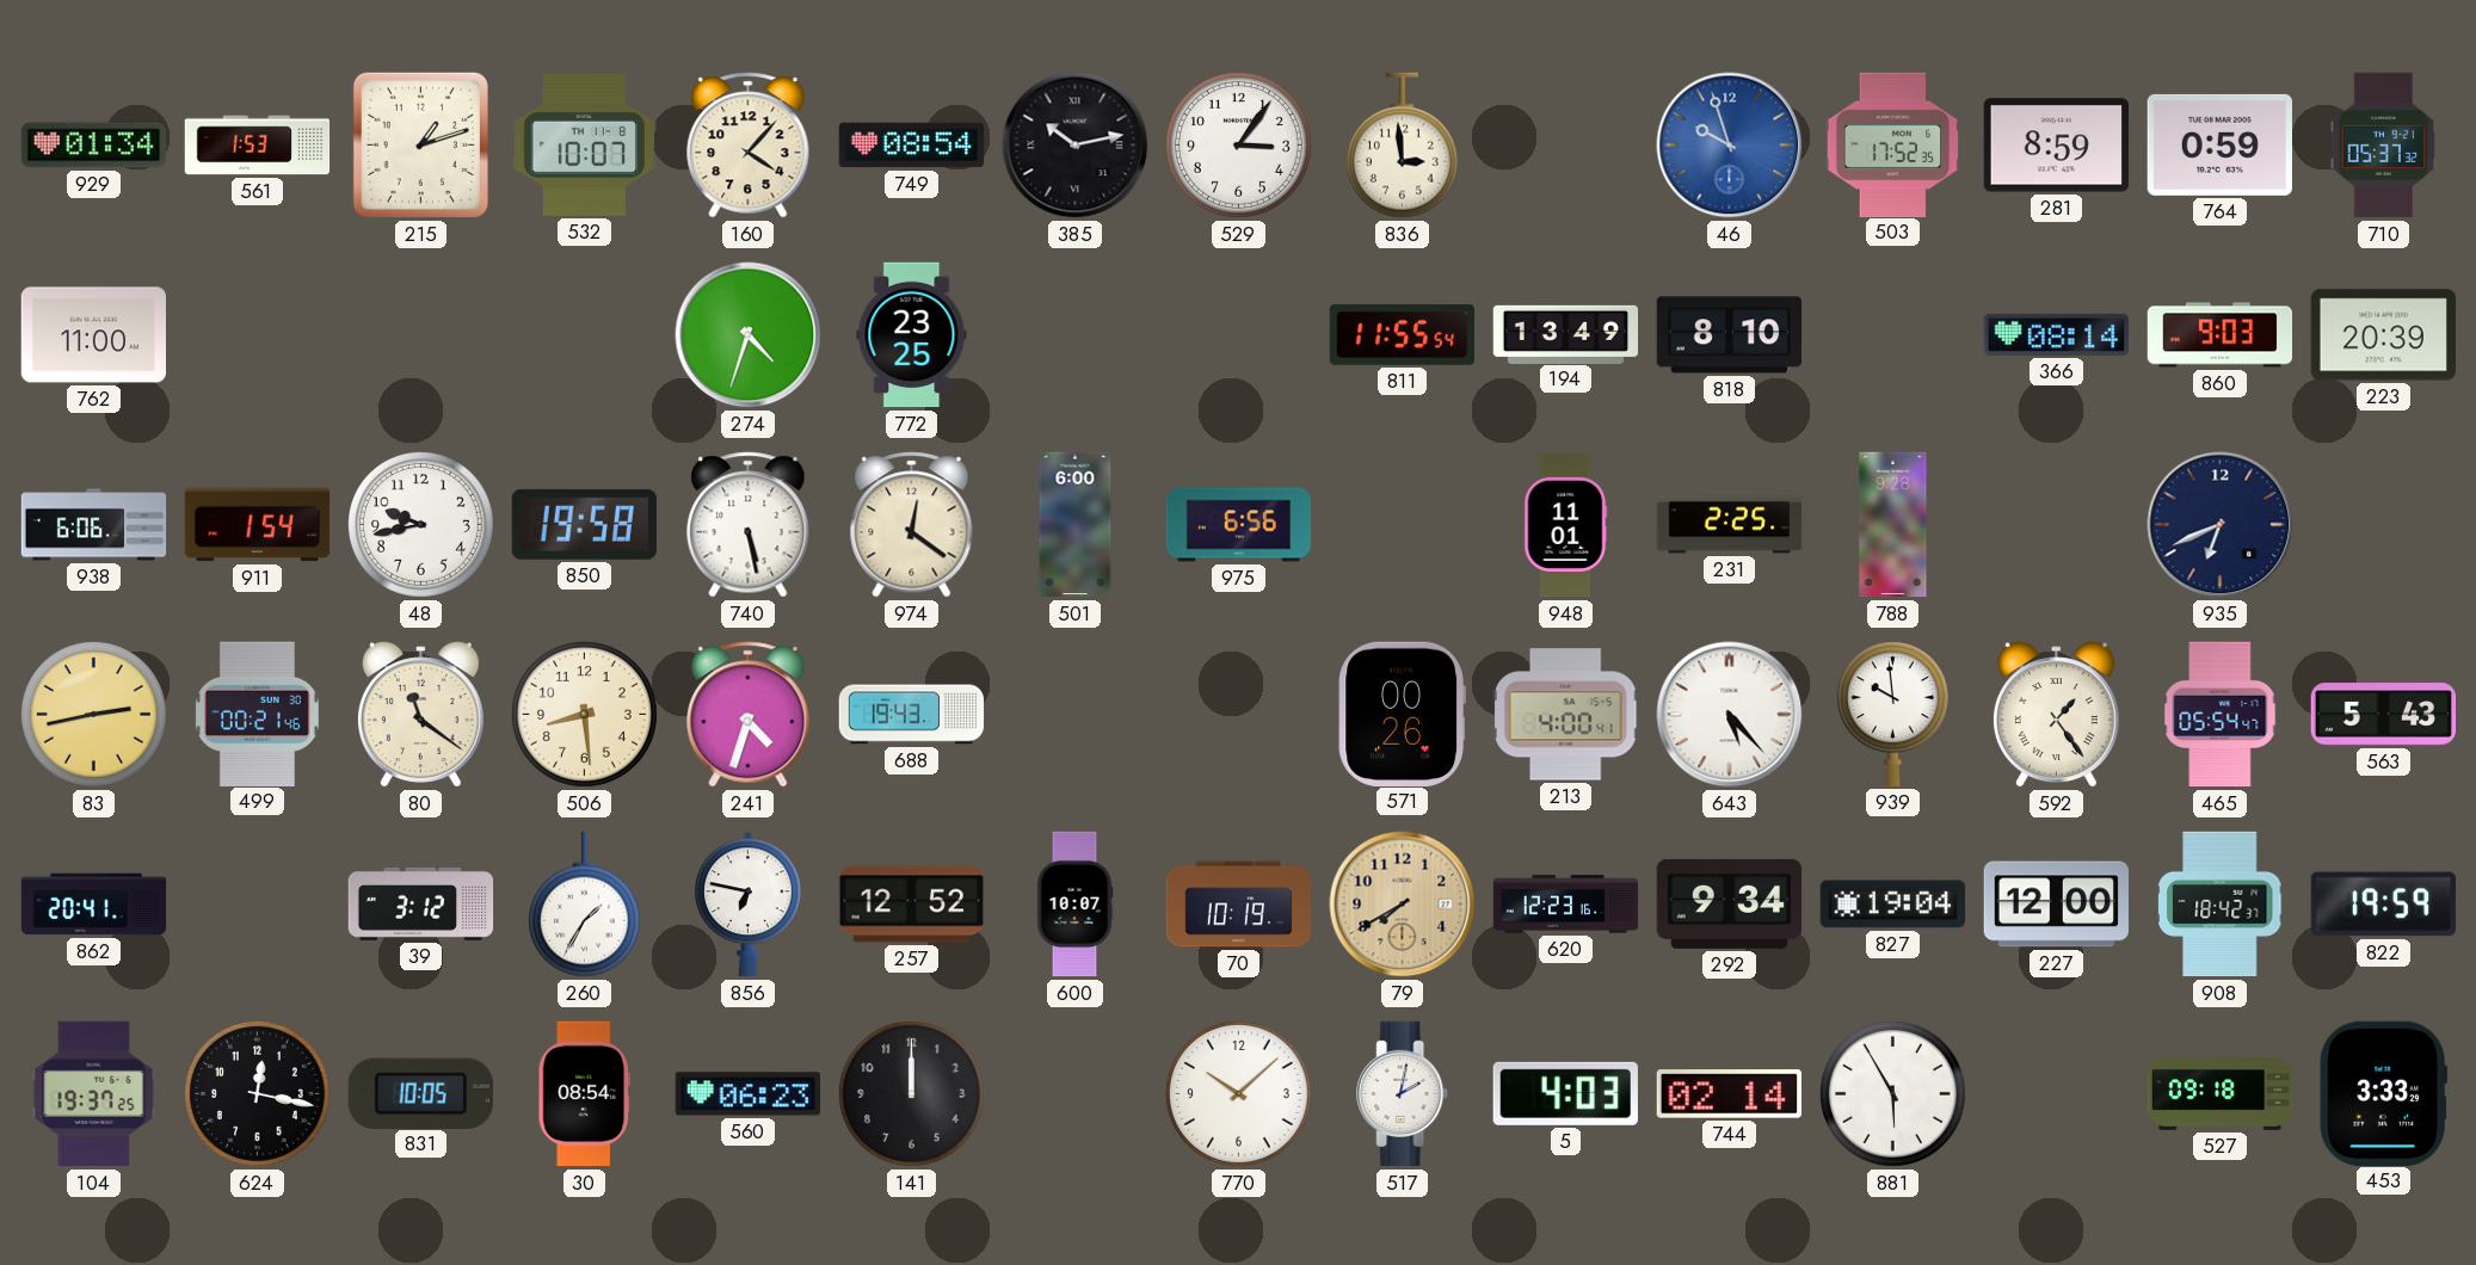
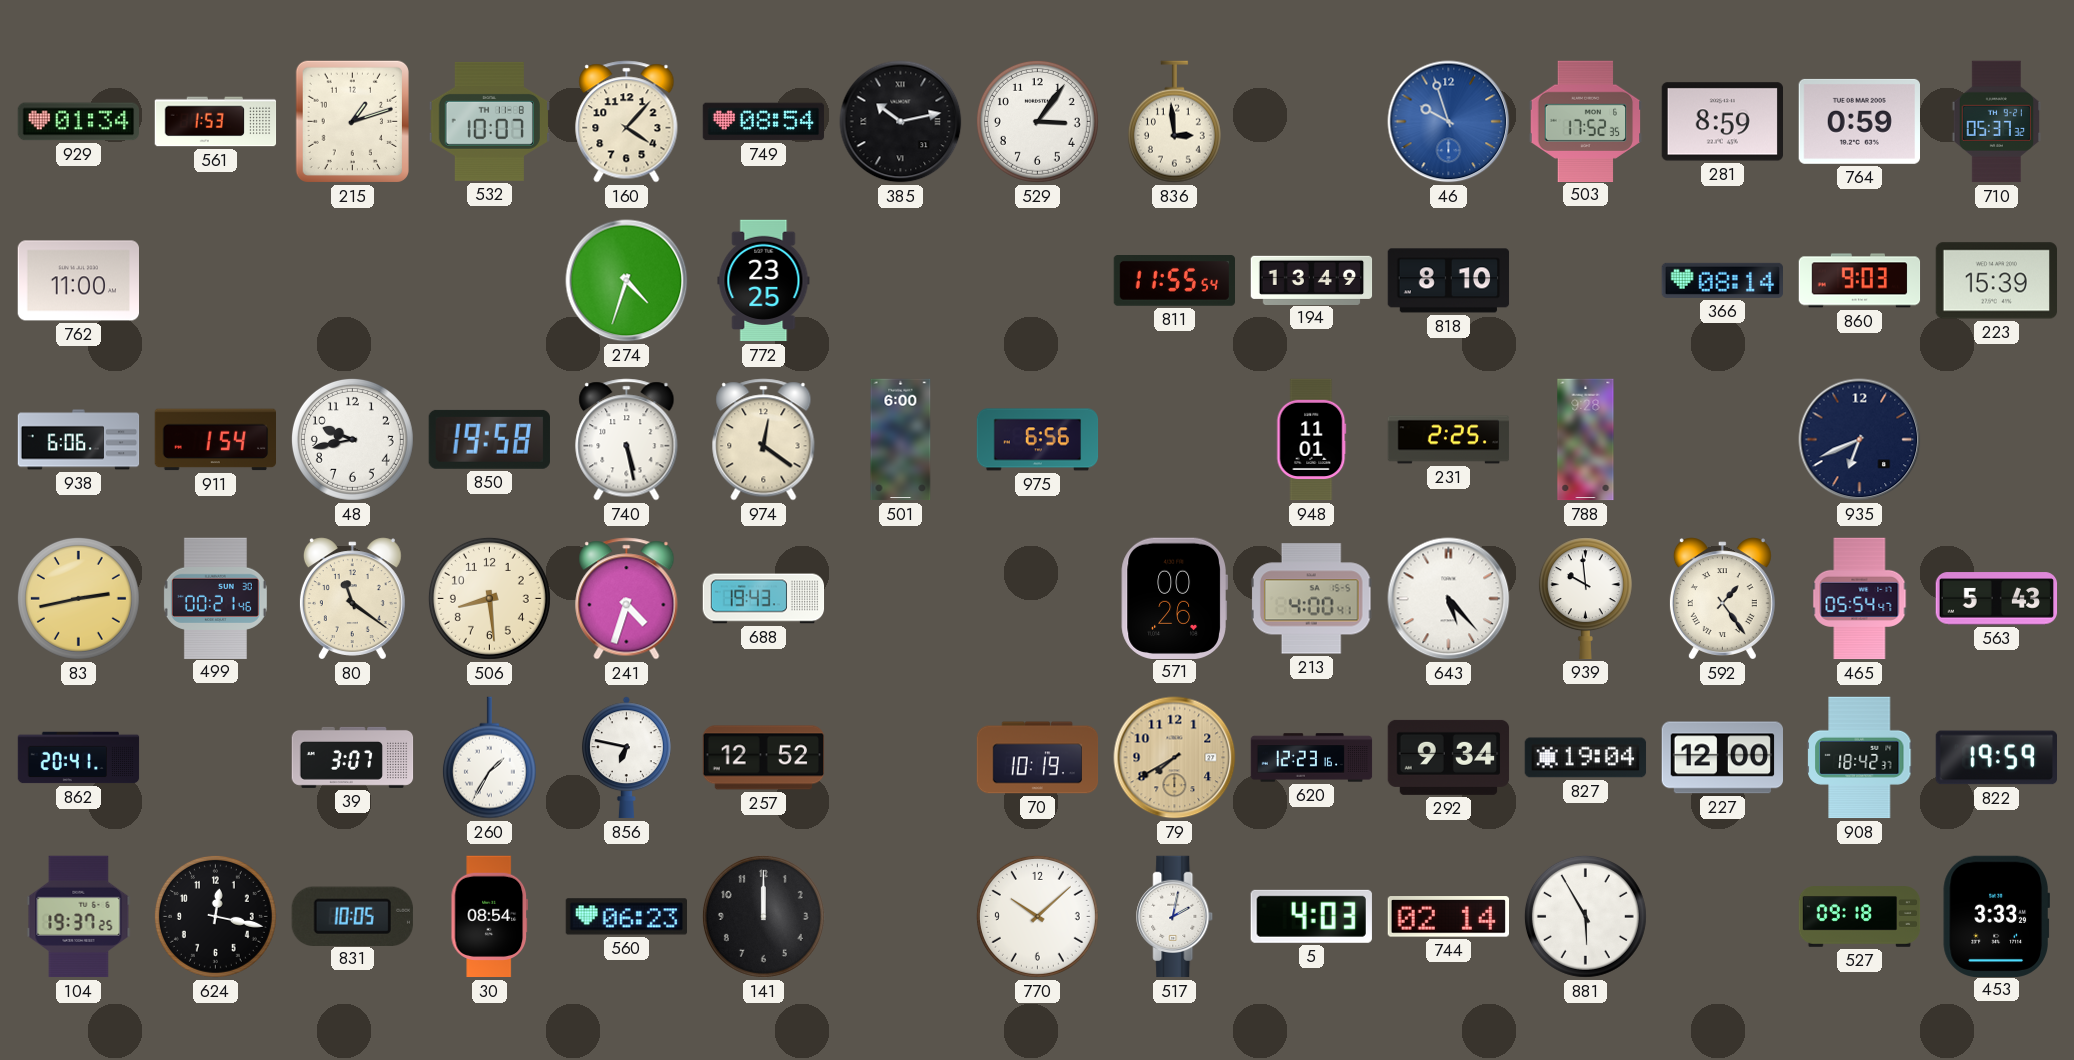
223: 20:39 -> 15:39
39: 3:12 -> 3:07
600: 10:07 -> none
